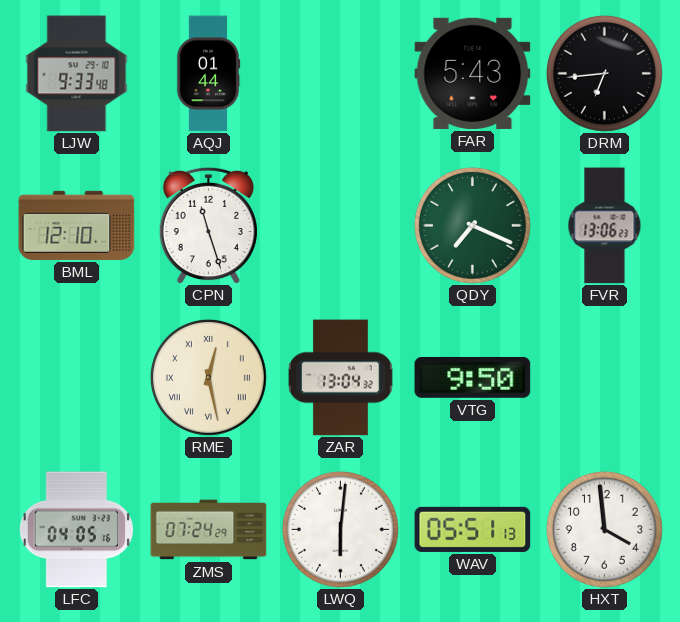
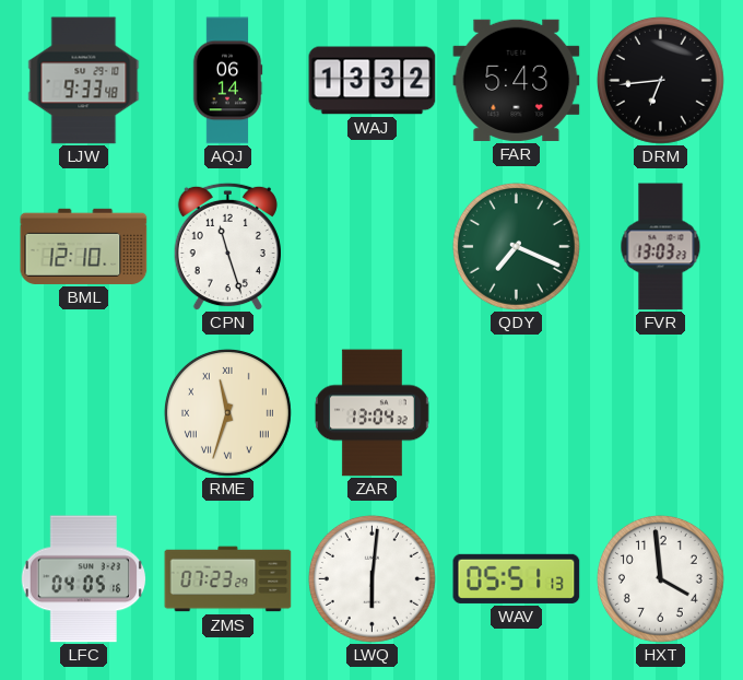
AQJ: 01:44 -> 06:14
WAJ: none -> 13:32
FVR: 13:06 -> 13:03
RME: 12:28 -> 11:33
VTG: 9:50 -> none
ZMS: 07:24 -> 07:23
